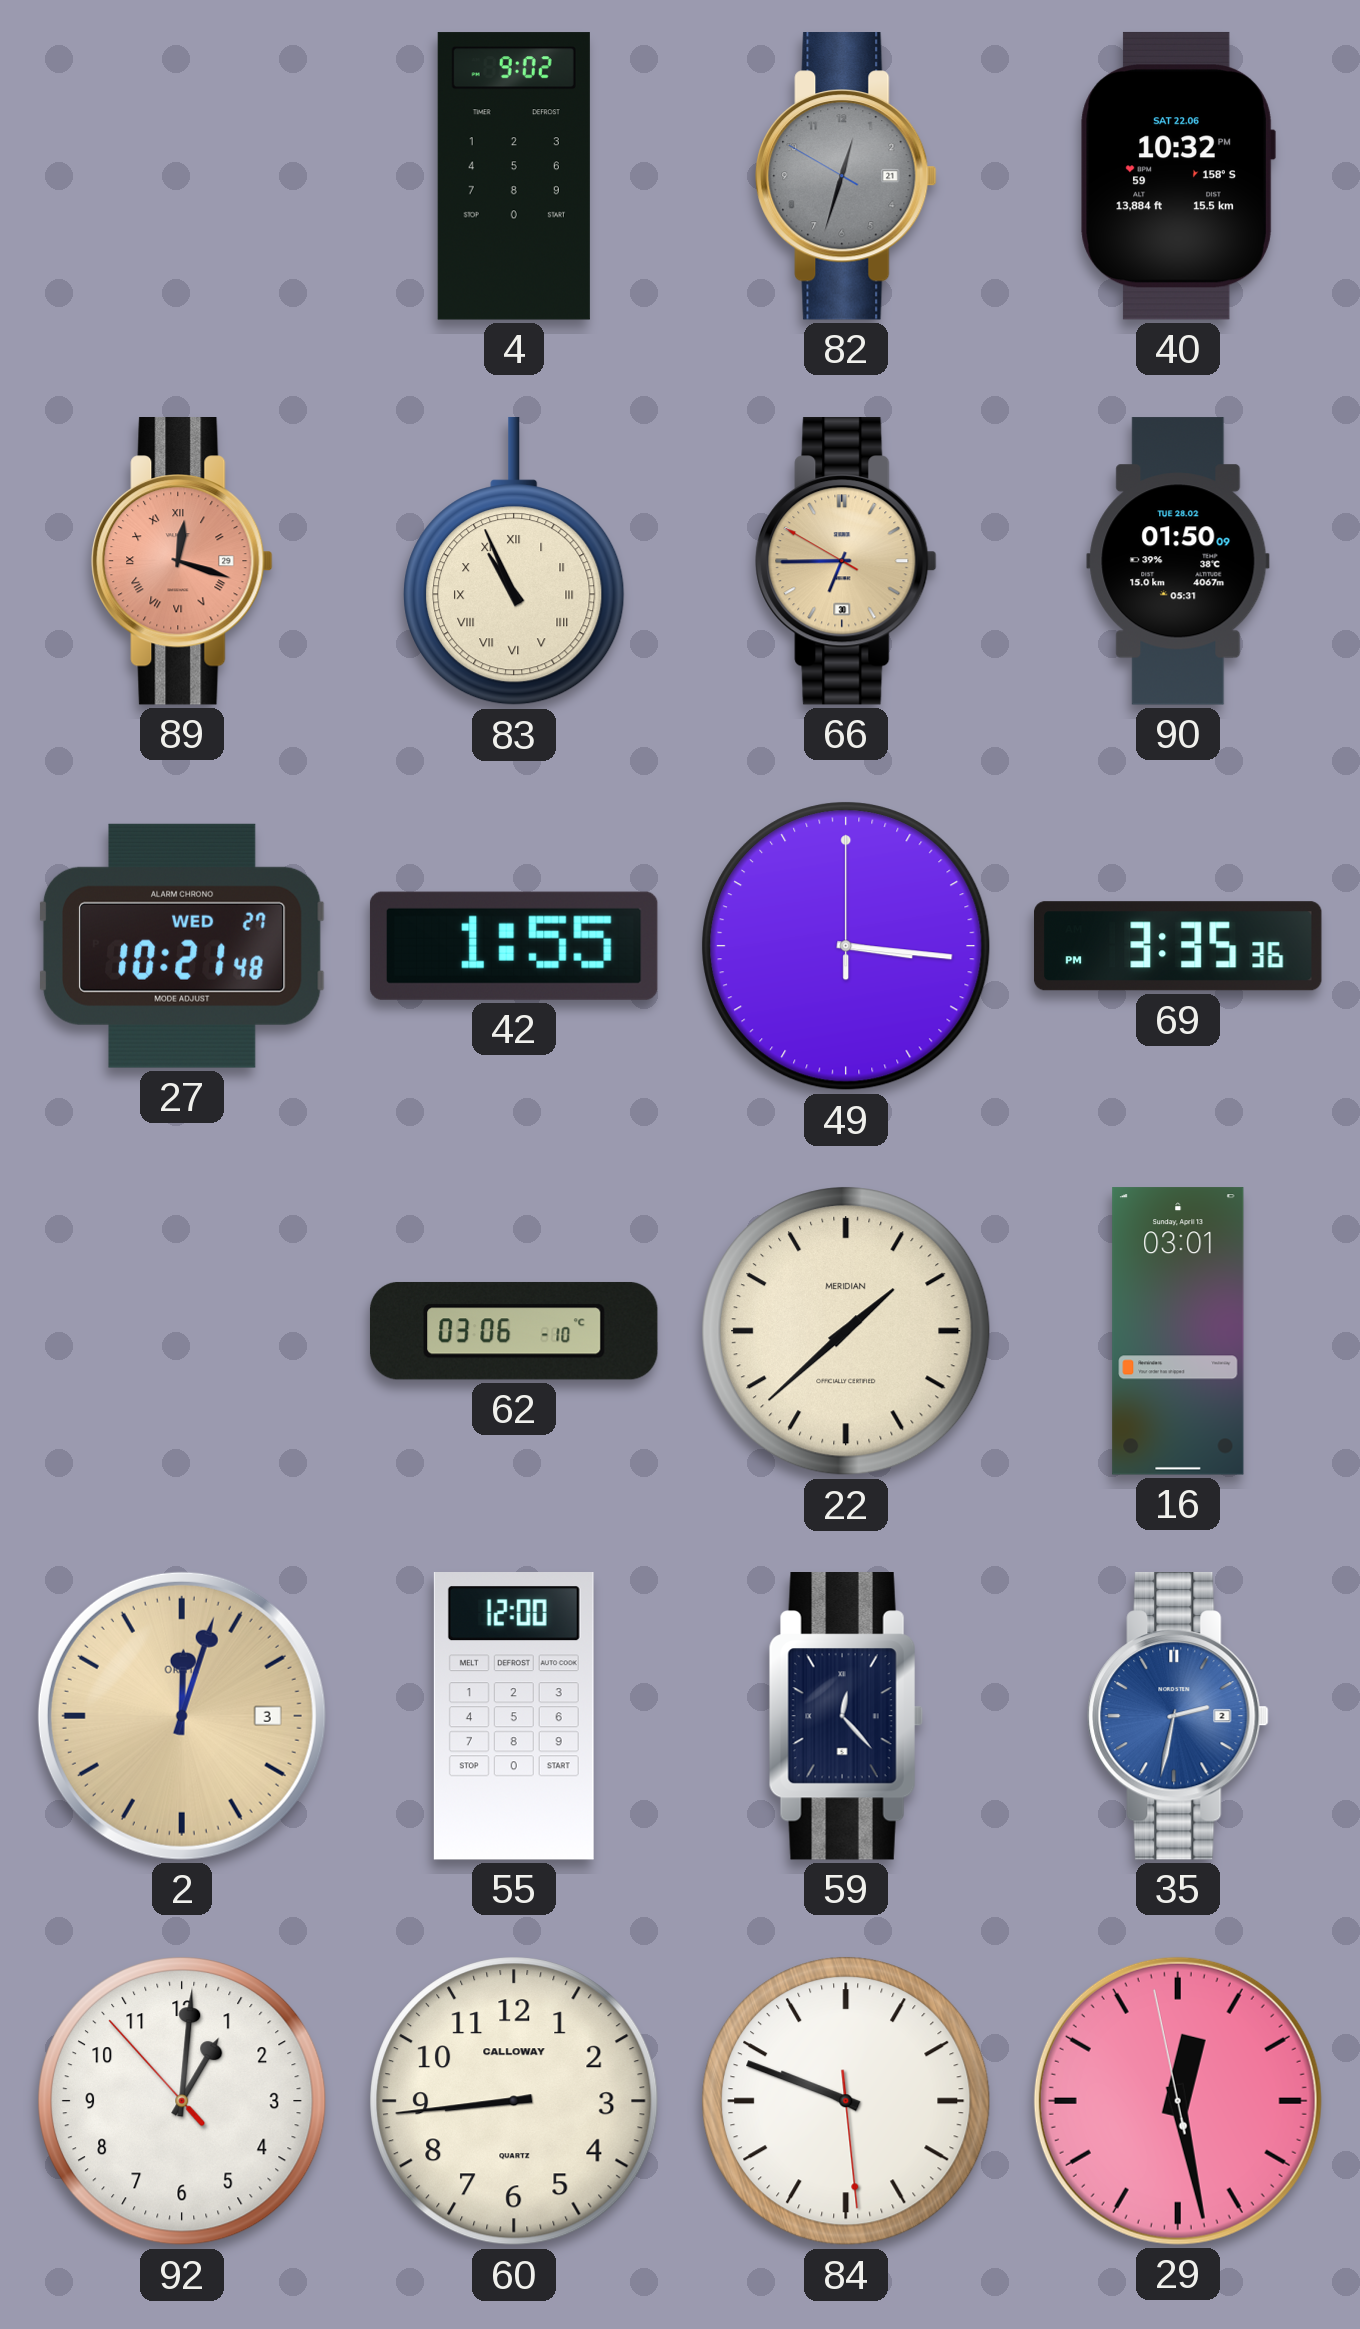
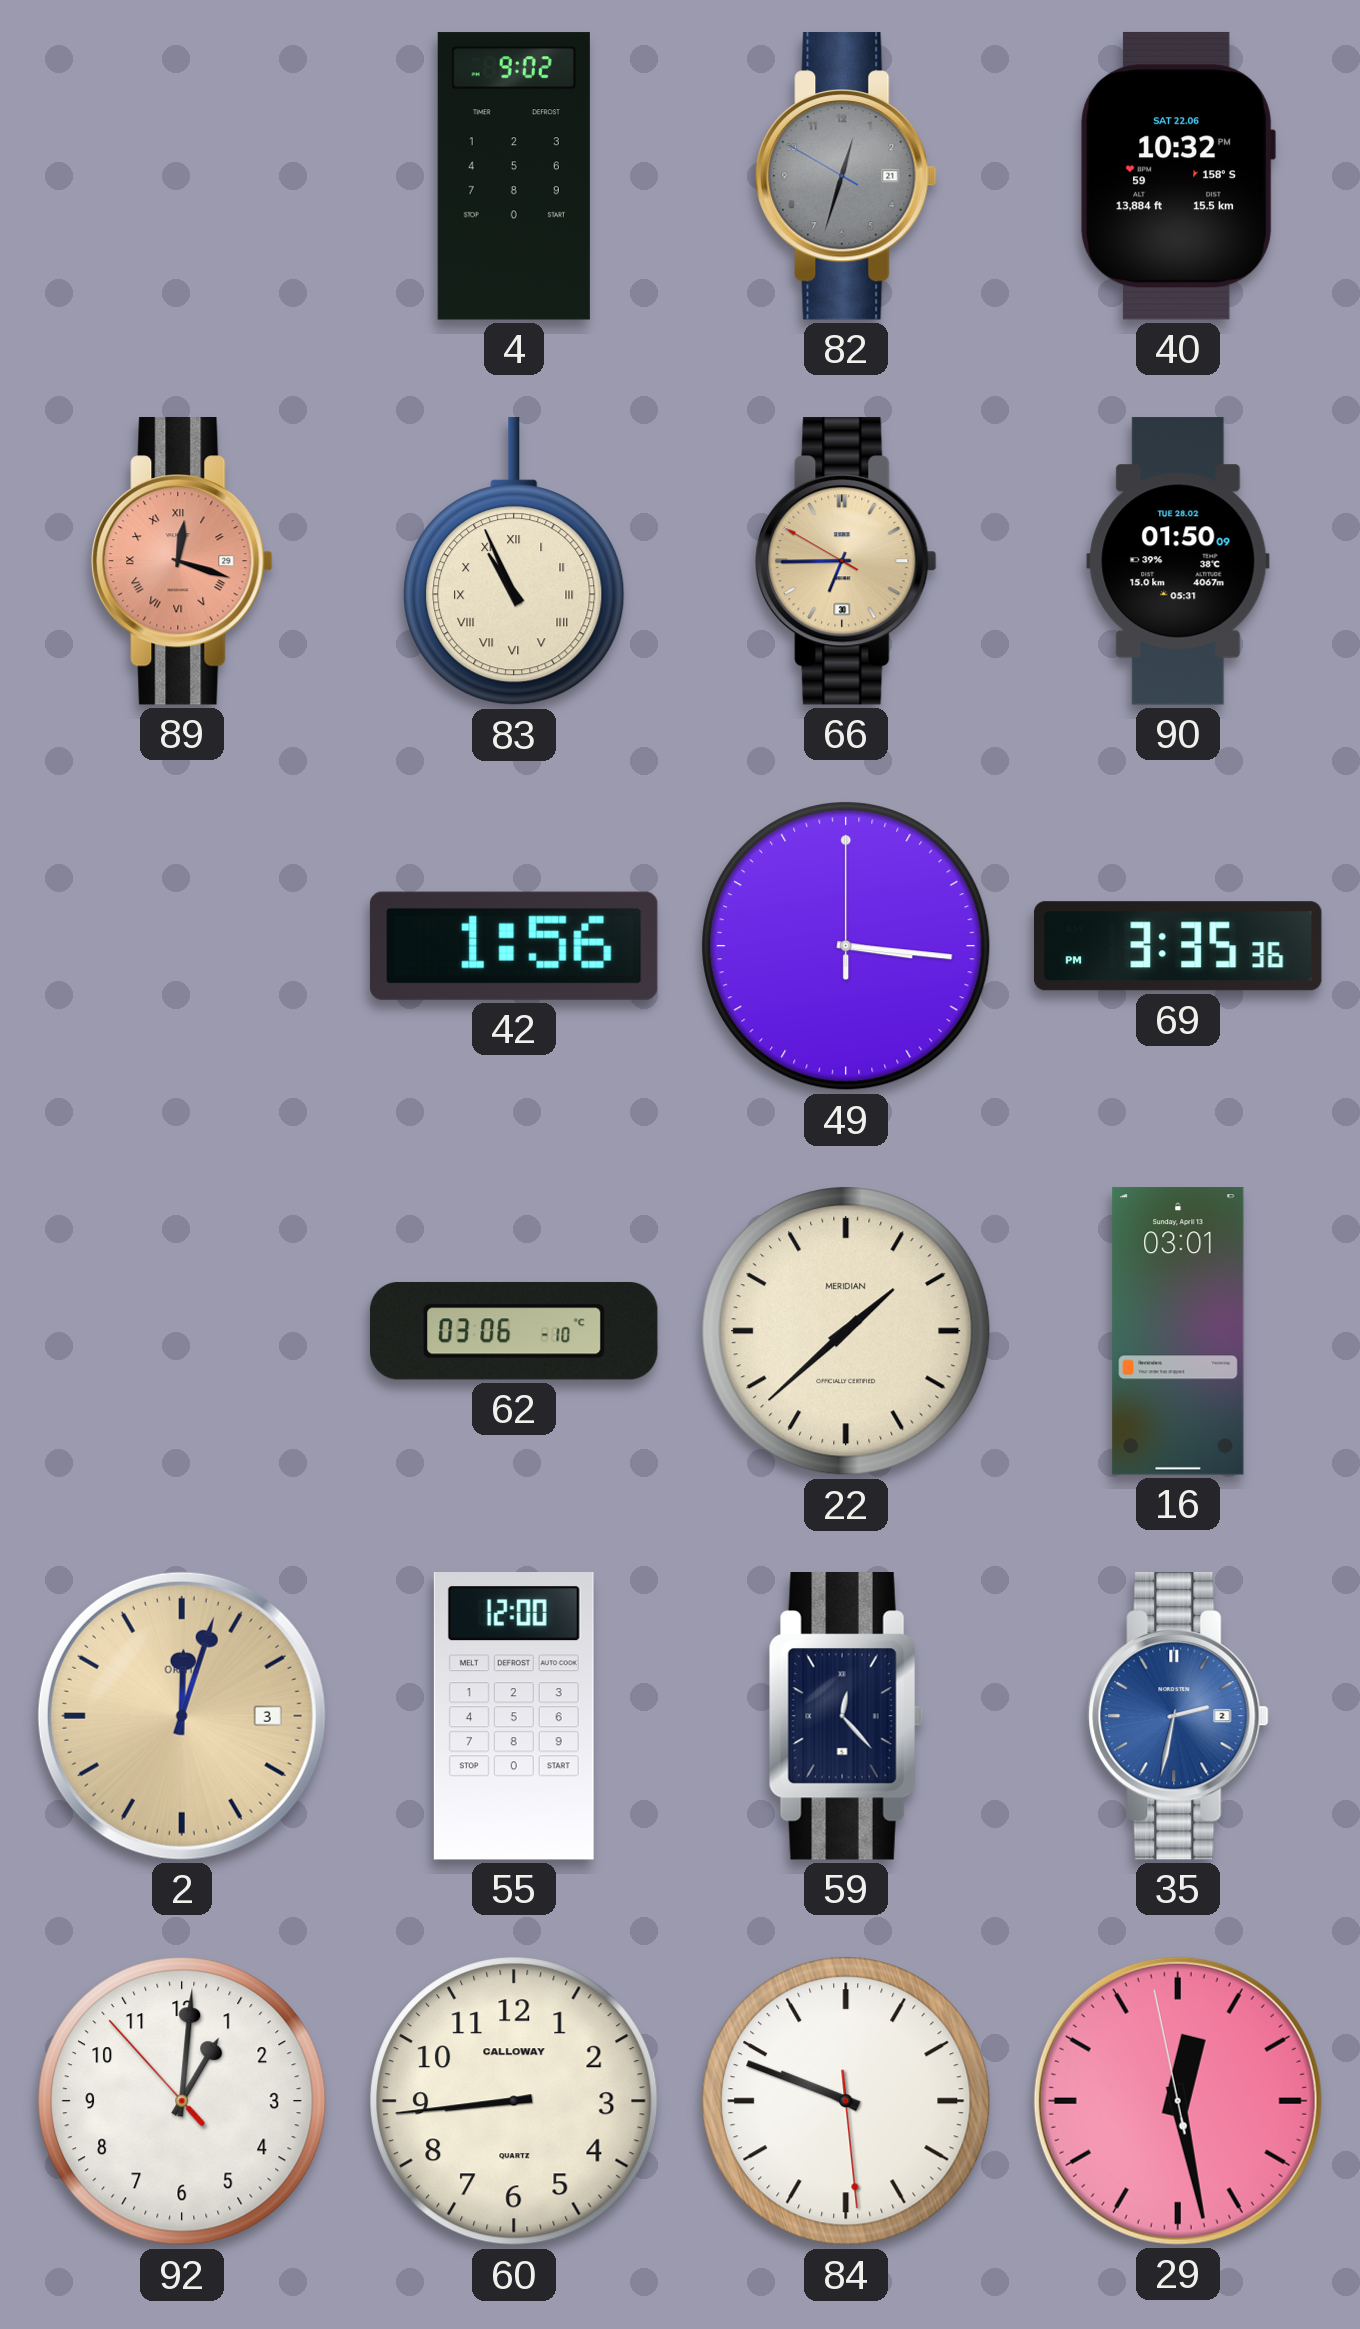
27: 10:21 -> none
42: 1:55 -> 1:56
